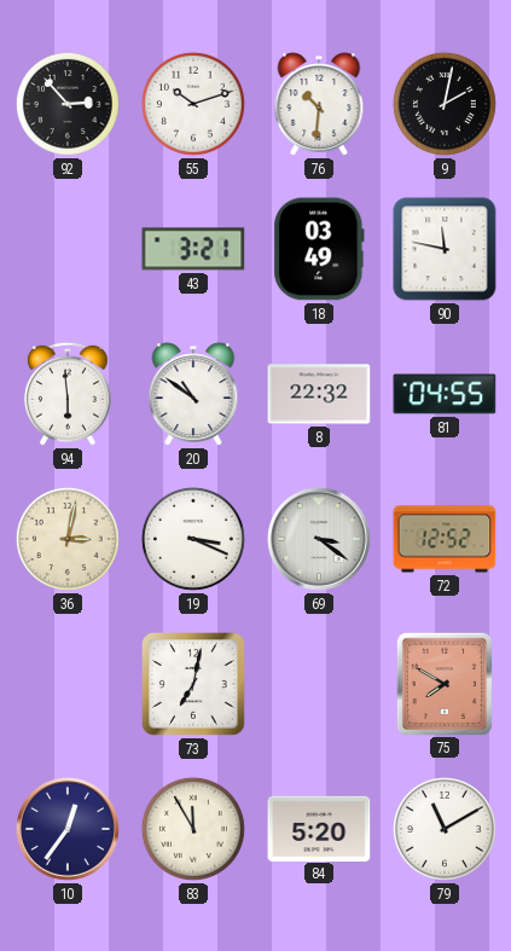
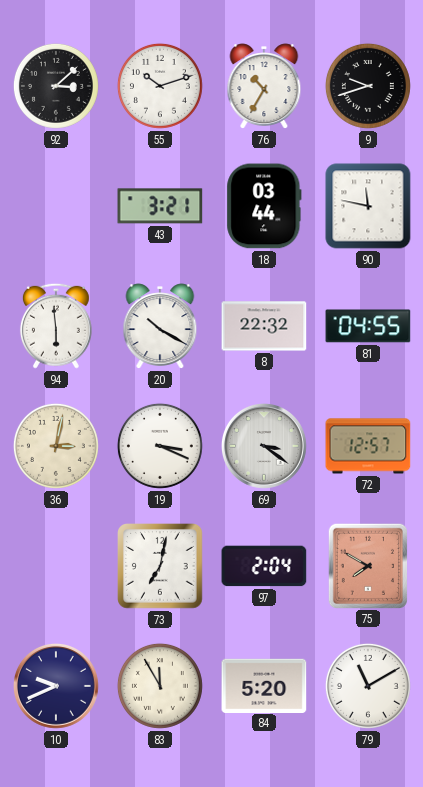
92: 2:53 -> 3:08
76: 10:31 -> 10:35
9: 2:02 -> 9:42
18: 03:49 -> 03:44
20: 10:51 -> 10:20
72: 12:52 -> 12:57
97: none -> 2:04
10: 12:36 -> 9:41
